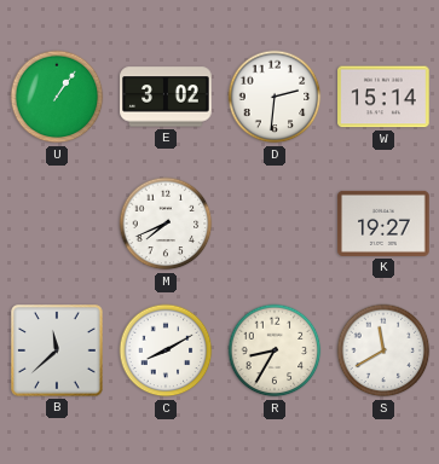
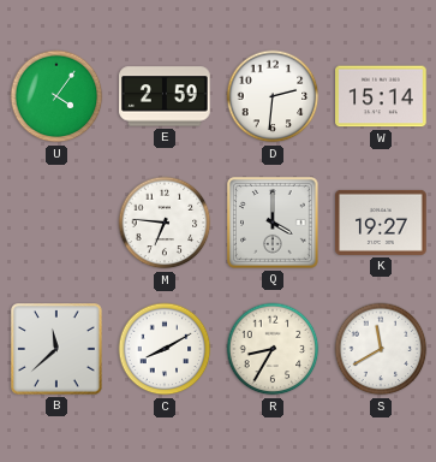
U: 1:06 -> 4:06
E: 3:02 -> 2:59
M: 7:41 -> 6:46
Q: none -> 4:00
